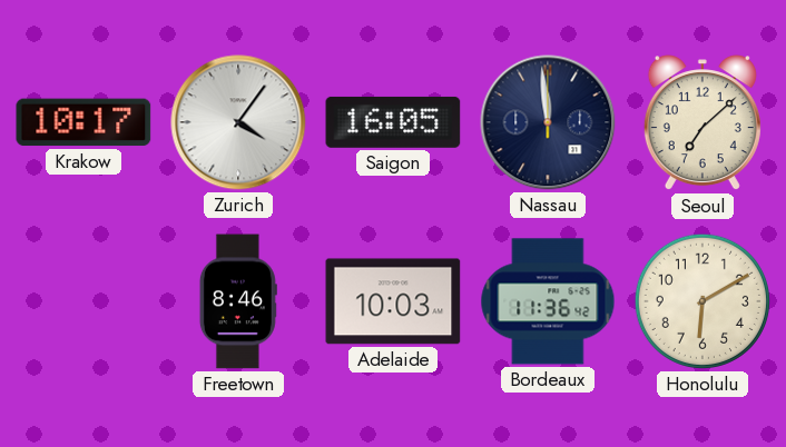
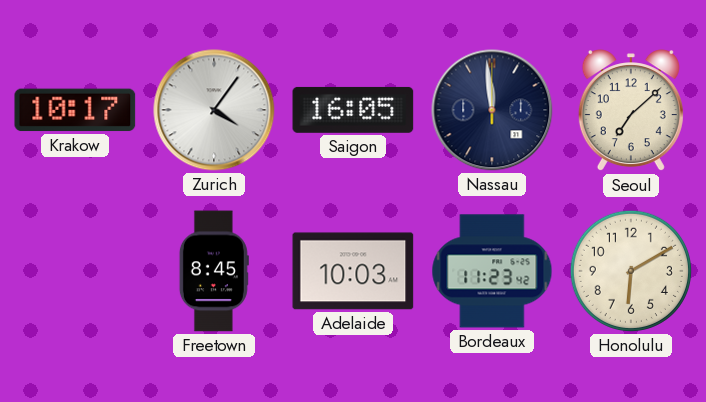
Freetown: 8:46 -> 8:45
Bordeaux: 11:36 -> 11:23
